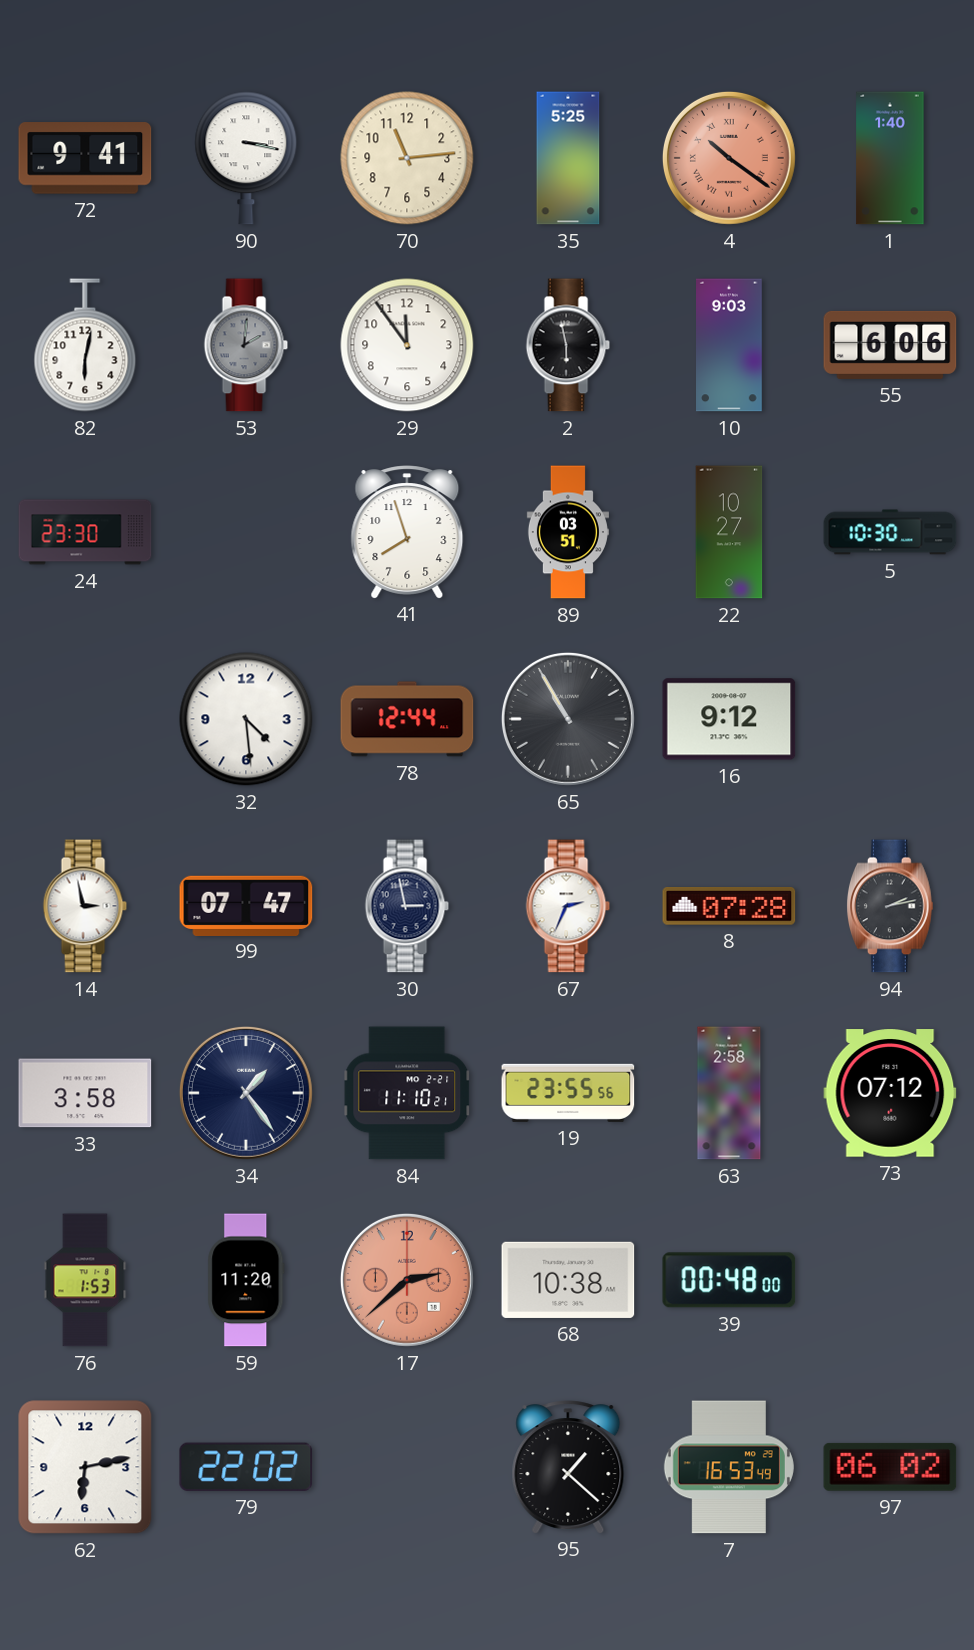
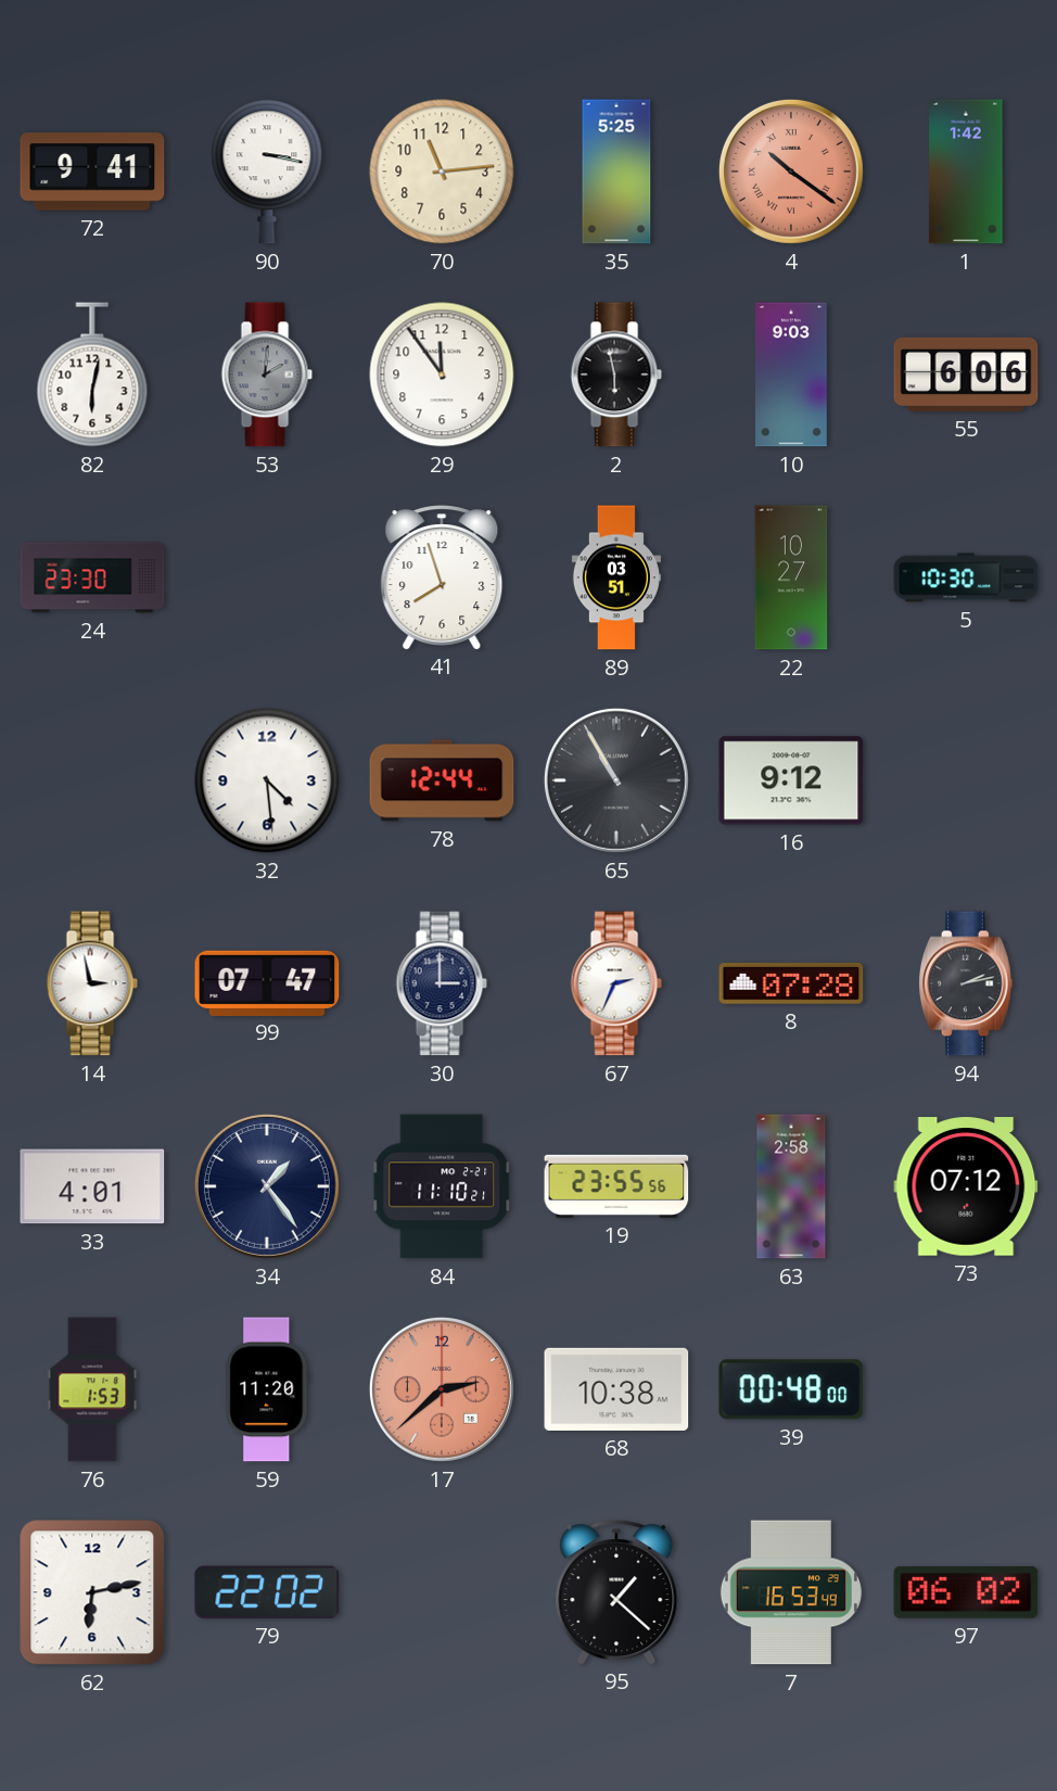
1: 1:40 -> 1:42
30: 2:58 -> 3:00
33: 3:58 -> 4:01
